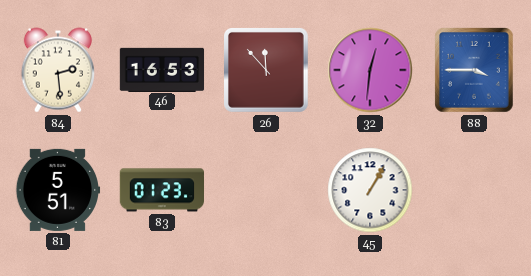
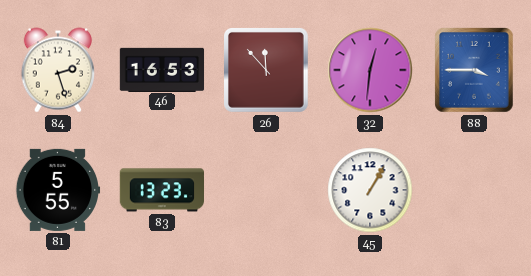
84: 2:29 -> 2:27
81: 5:51 -> 5:55
83: 01:23 -> 13:23
